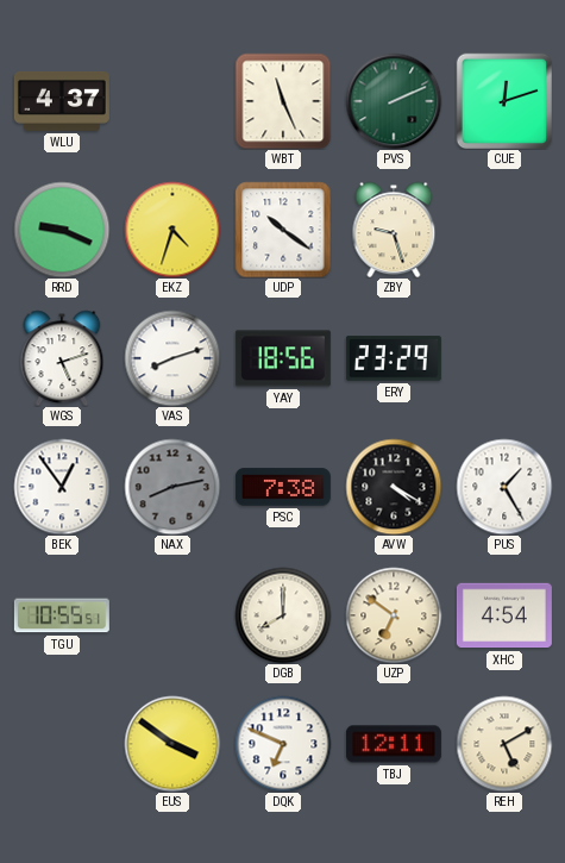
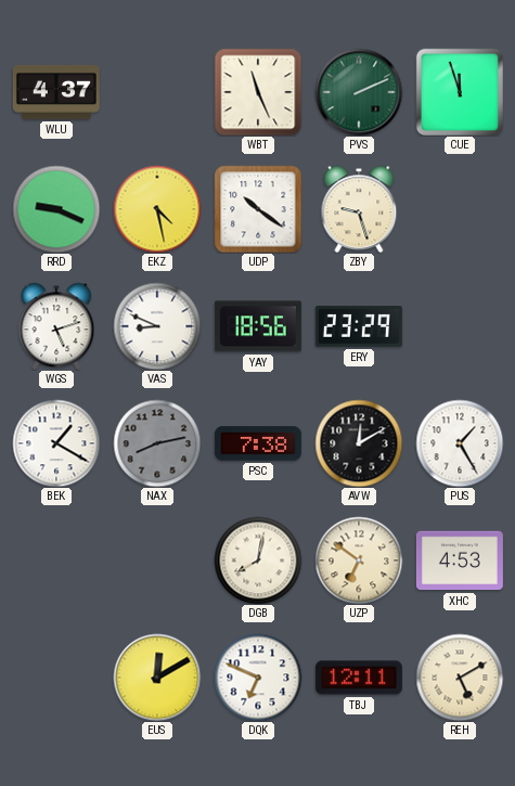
CUE: 12:12 -> 11:57
EKZ: 4:33 -> 4:28
VAS: 8:12 -> 8:49
BEK: 12:54 -> 1:20
AVW: 4:20 -> 12:10
TGU: 10:55 -> none
DGB: 8:00 -> 8:02
XHC: 4:54 -> 4:53
EUS: 3:51 -> 12:10
